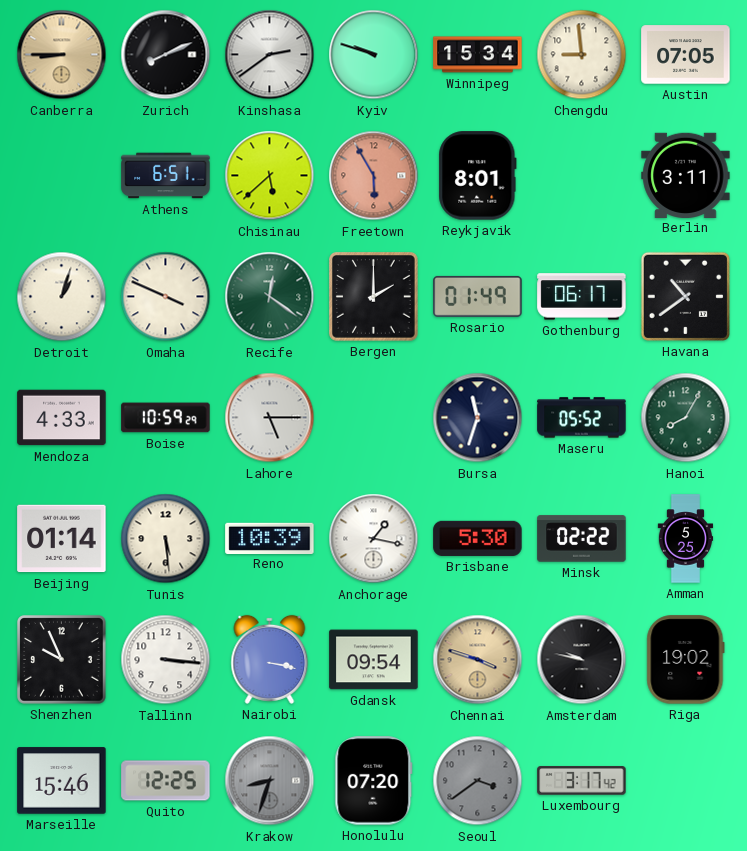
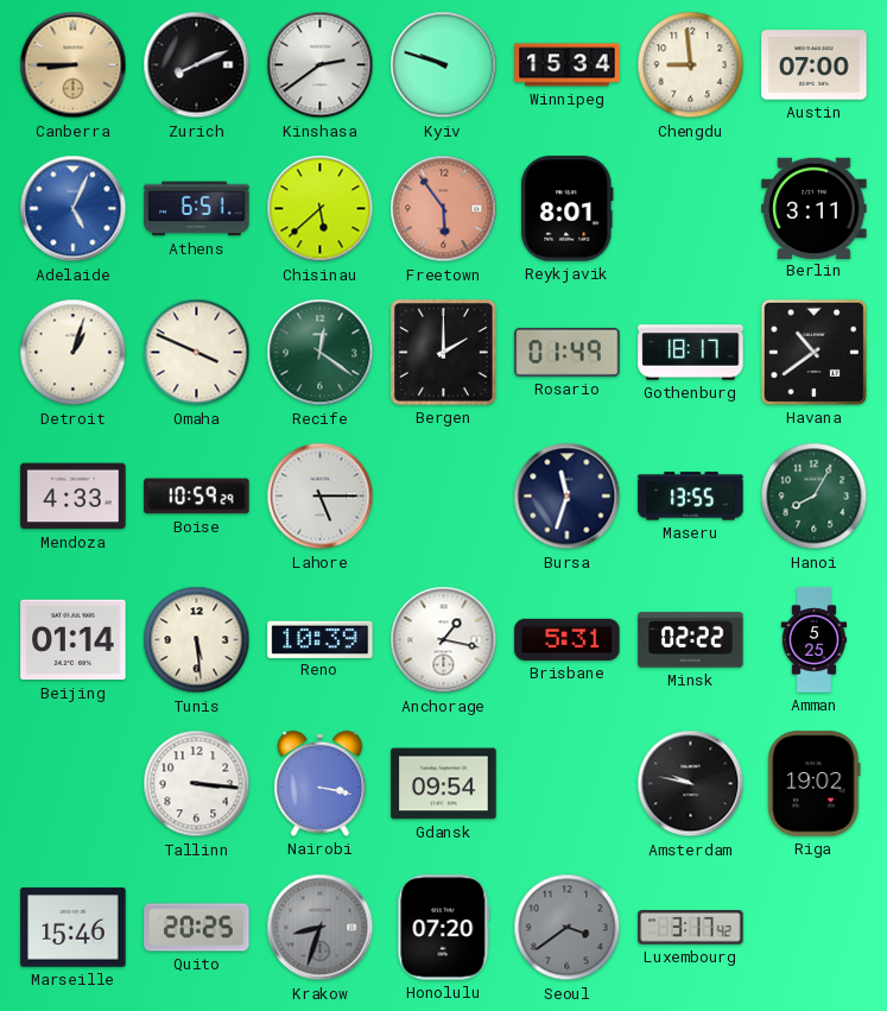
Austin: 07:05 -> 07:00
Adelaide: none -> 5:04
Freetown: 5:55 -> 5:54
Gothenburg: 06:17 -> 18:17
Maseru: 05:52 -> 13:55
Brisbane: 5:30 -> 5:31
Shenzhen: 9:56 -> none
Chennai: 3:48 -> none
Quito: 12:25 -> 20:25
